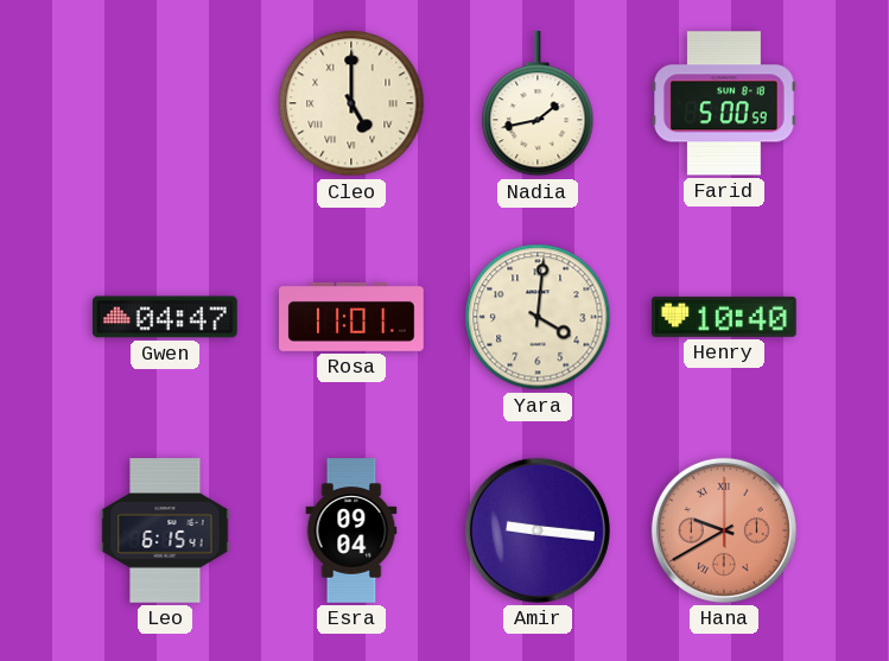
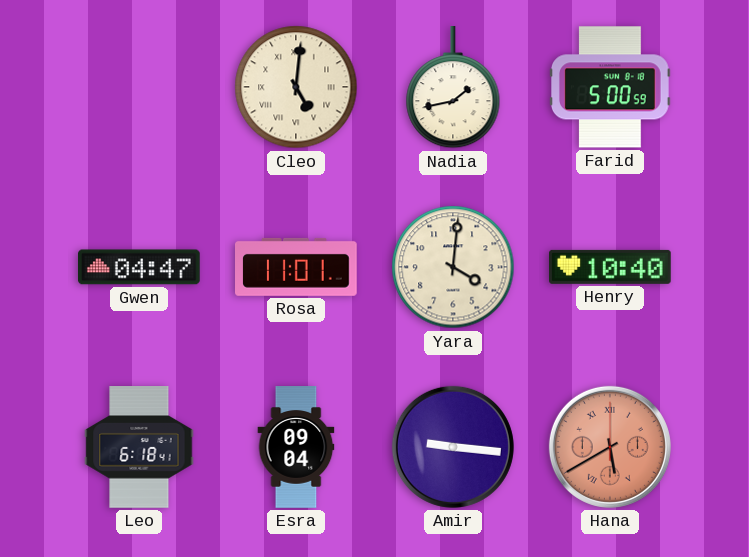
Cleo: 5:00 -> 5:01
Leo: 6:15 -> 6:18
Hana: 9:40 -> 5:40
